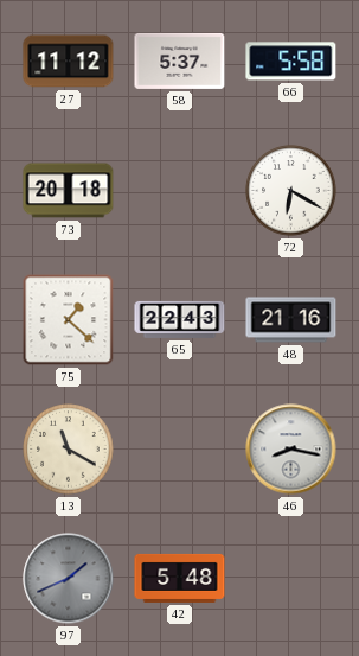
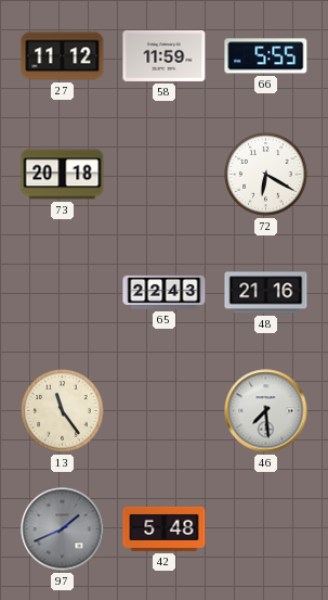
58: 5:37 -> 11:59
66: 5:58 -> 5:55
75: 1:22 -> none
13: 11:20 -> 11:24
46: 8:17 -> 7:29
